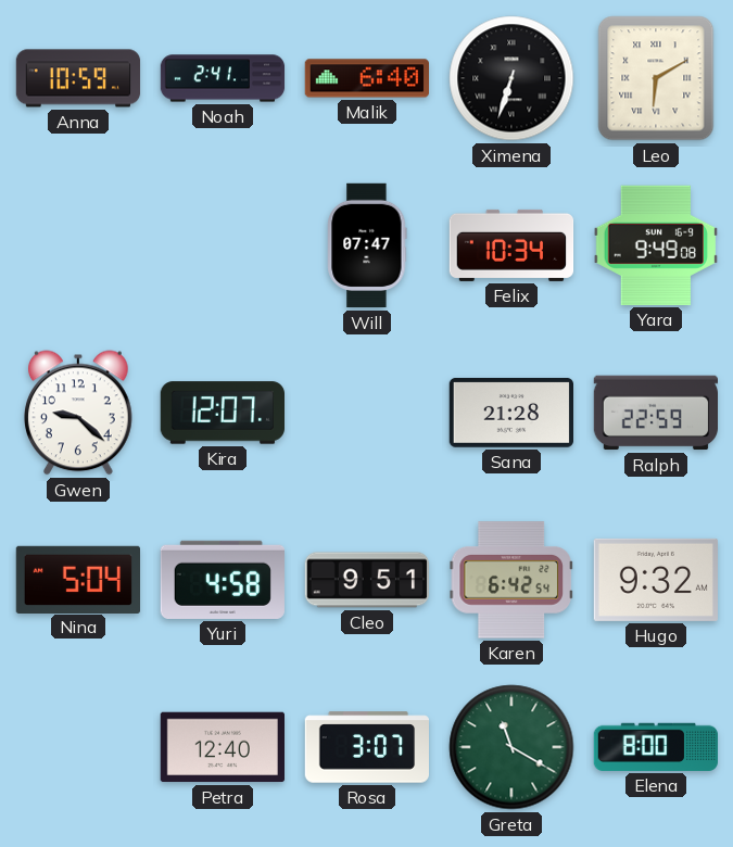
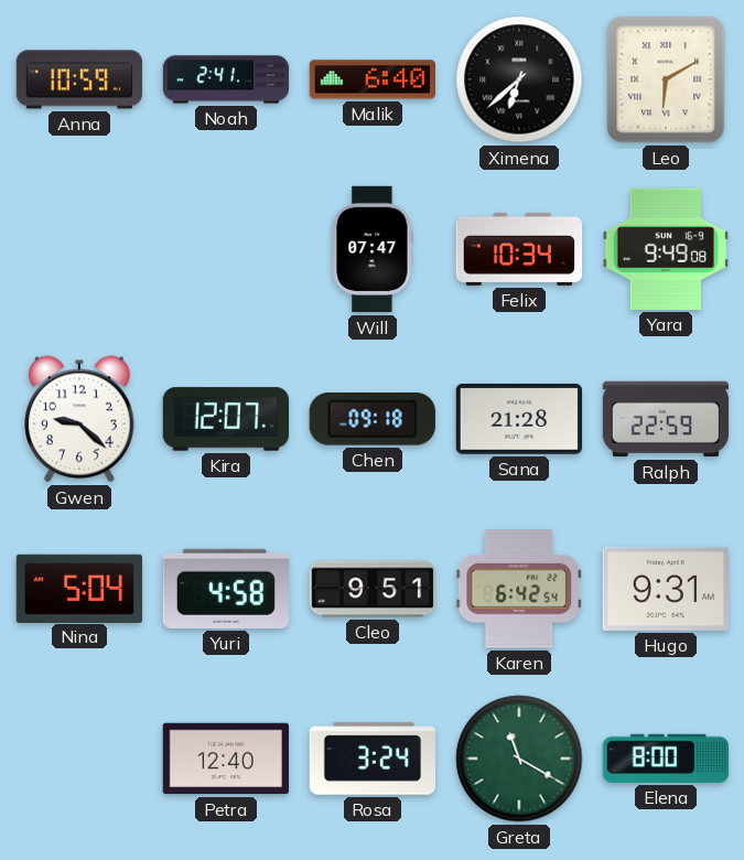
Ximena: 6:33 -> 6:38
Chen: none -> 09:18
Hugo: 9:32 -> 9:31
Rosa: 3:07 -> 3:24
